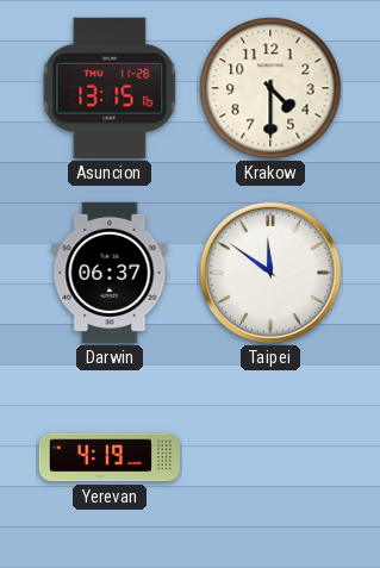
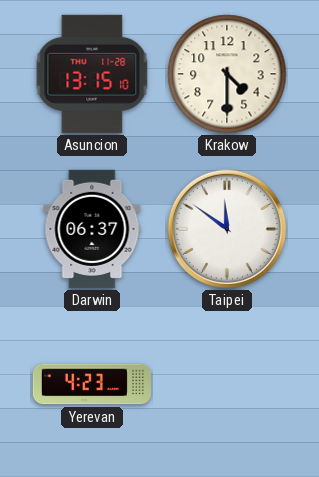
Asuncion: 13:15:16 -> 13:15:10
Yerevan: 4:19 -> 4:23
